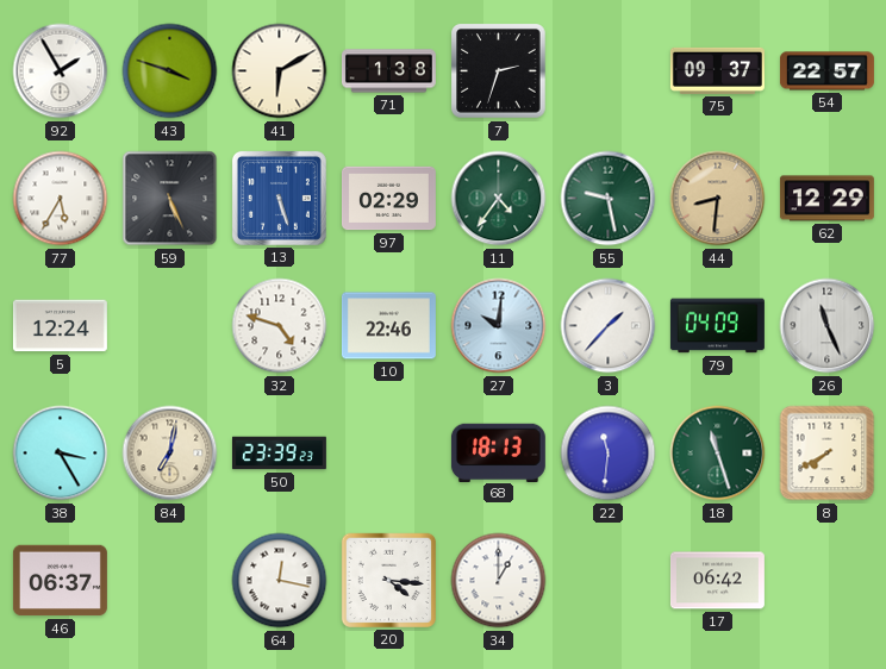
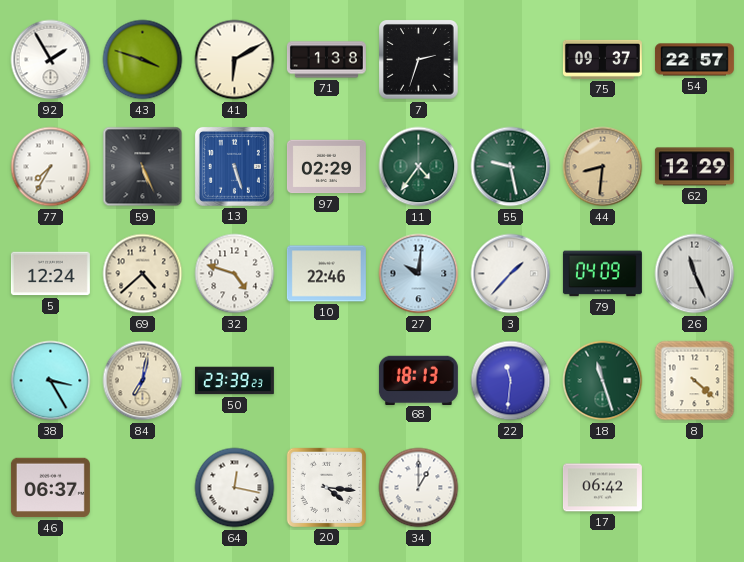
77: 5:35 -> 7:35
69: none -> 4:38
8: 7:40 -> 4:22
